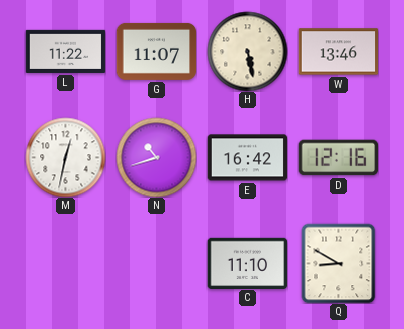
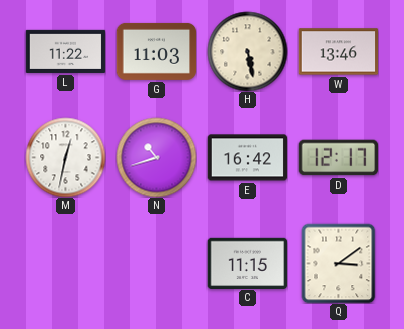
G: 11:07 -> 11:03
D: 12:16 -> 12:17
C: 11:10 -> 11:15
Q: 8:50 -> 3:09
